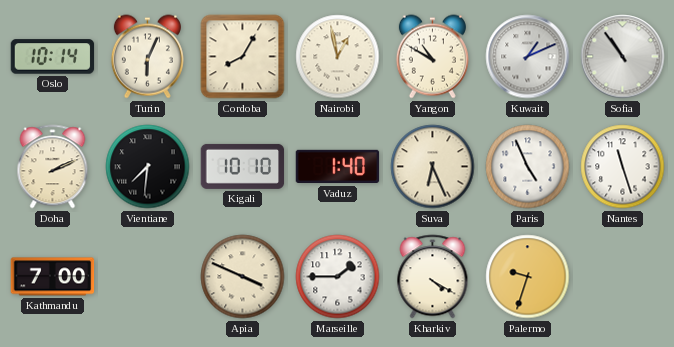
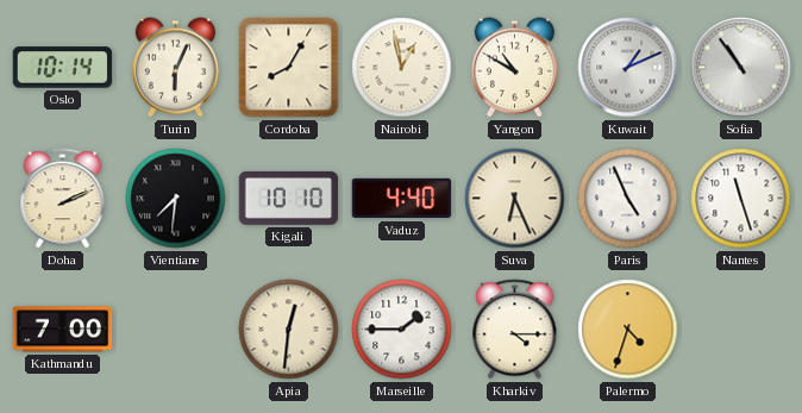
Vaduz: 1:40 -> 4:40
Apia: 3:49 -> 12:31
Kharkiv: 4:20 -> 4:15
Palermo: 9:33 -> 4:33
